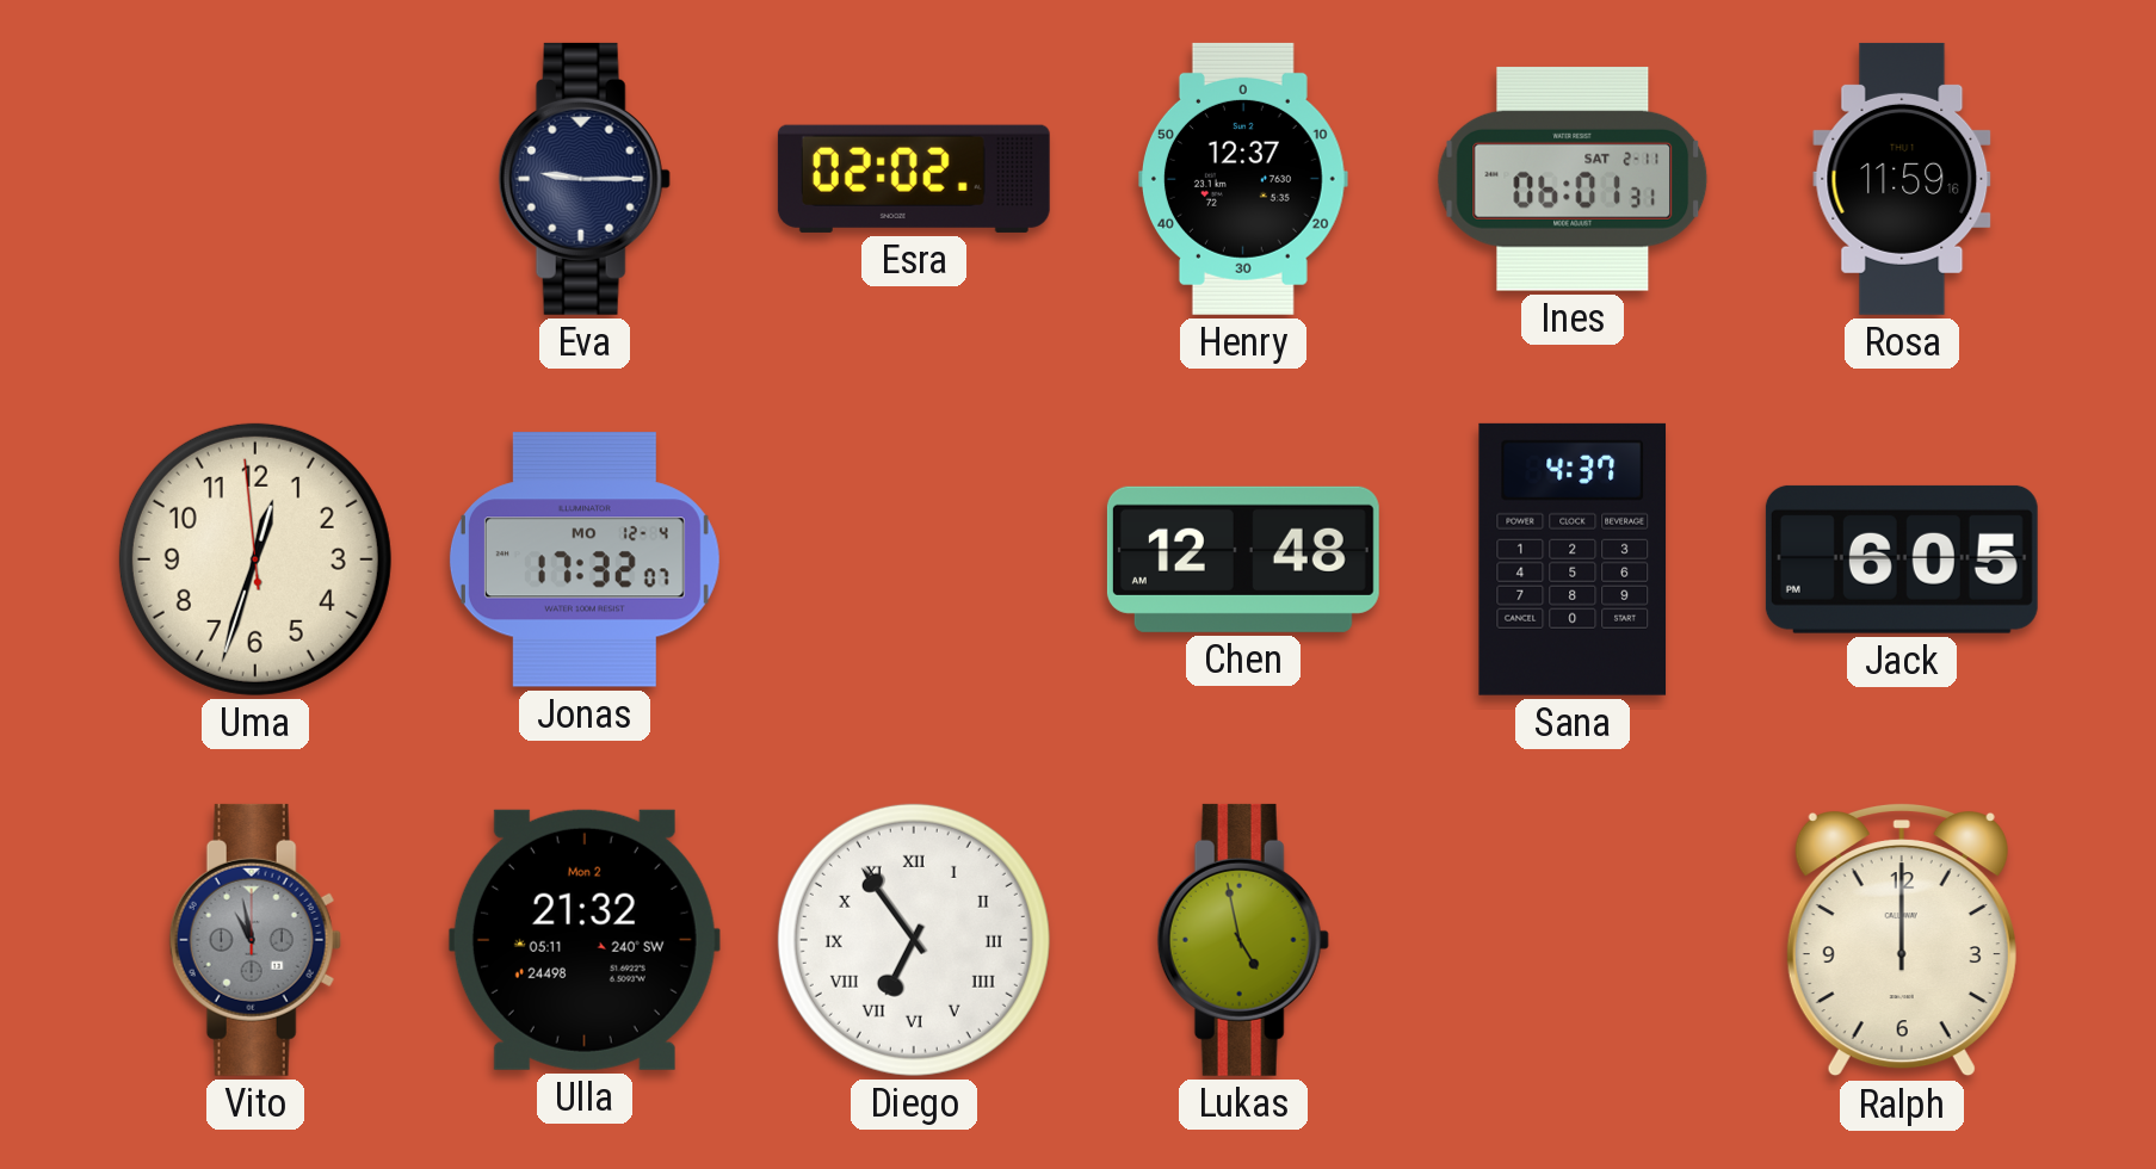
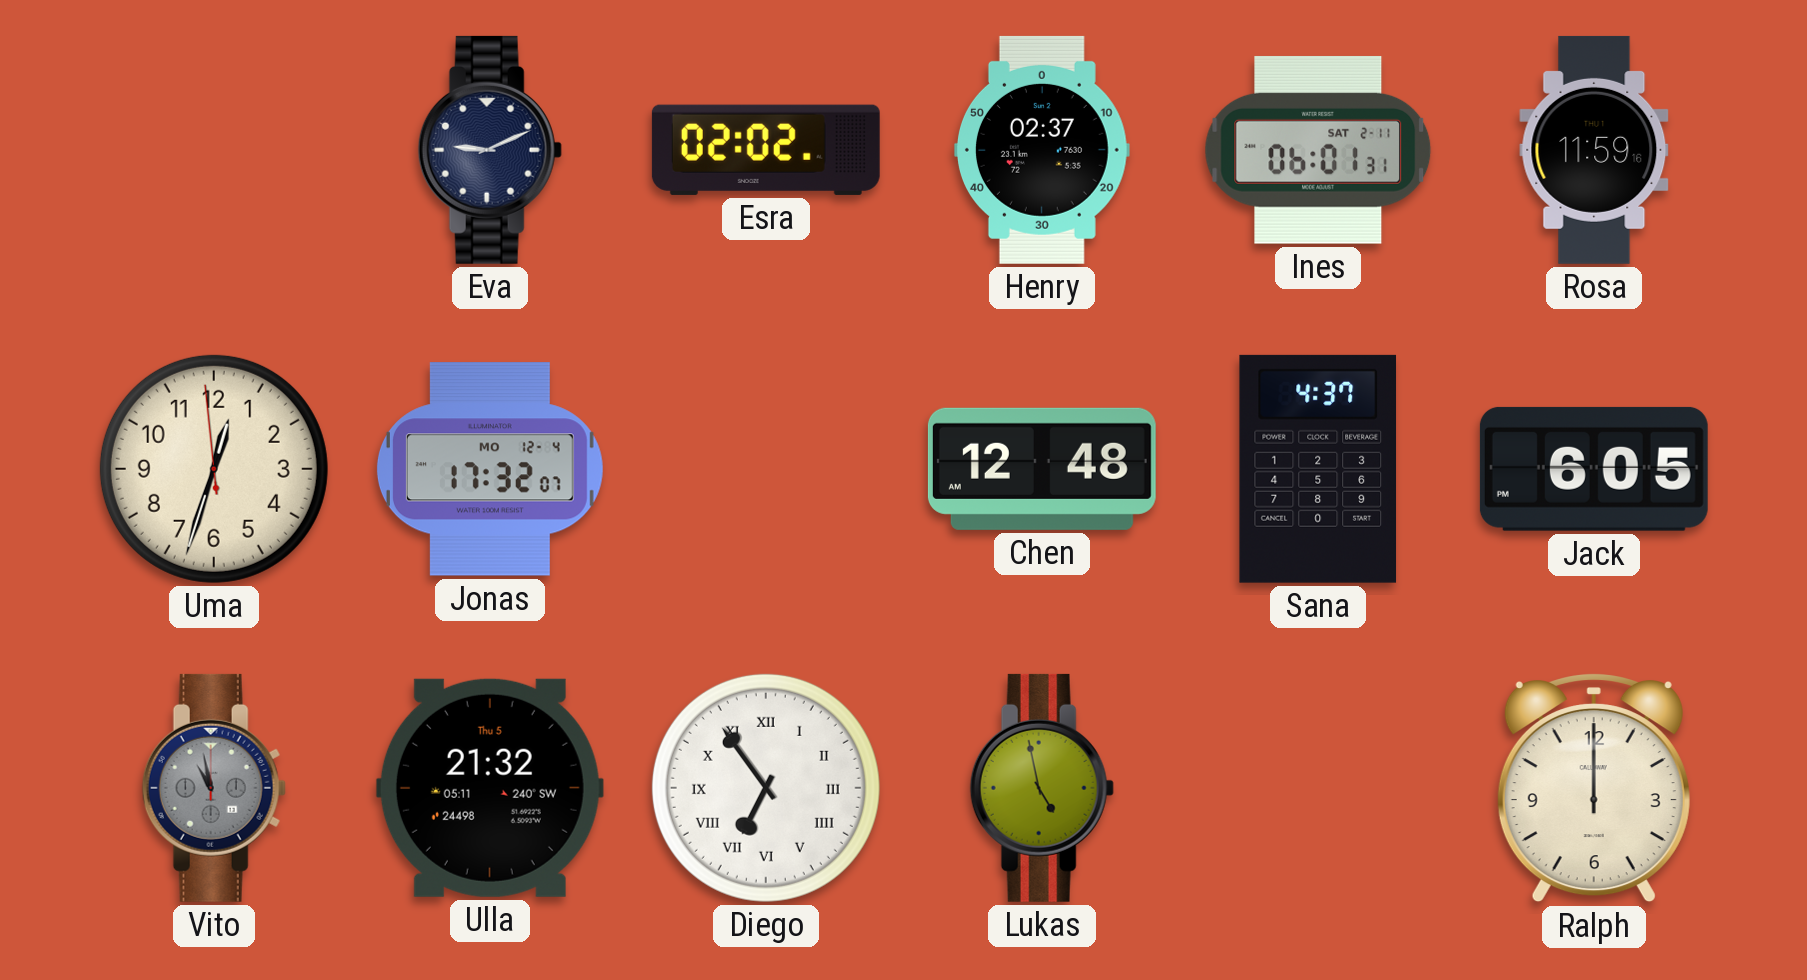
Eva: 9:15 -> 9:11
Henry: 12:37 -> 02:37
Ulla date: Mon 2 -> Thu 5
